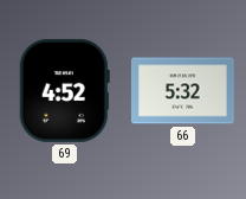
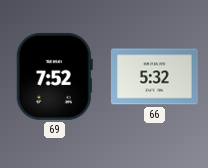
69: 4:52 -> 7:52
